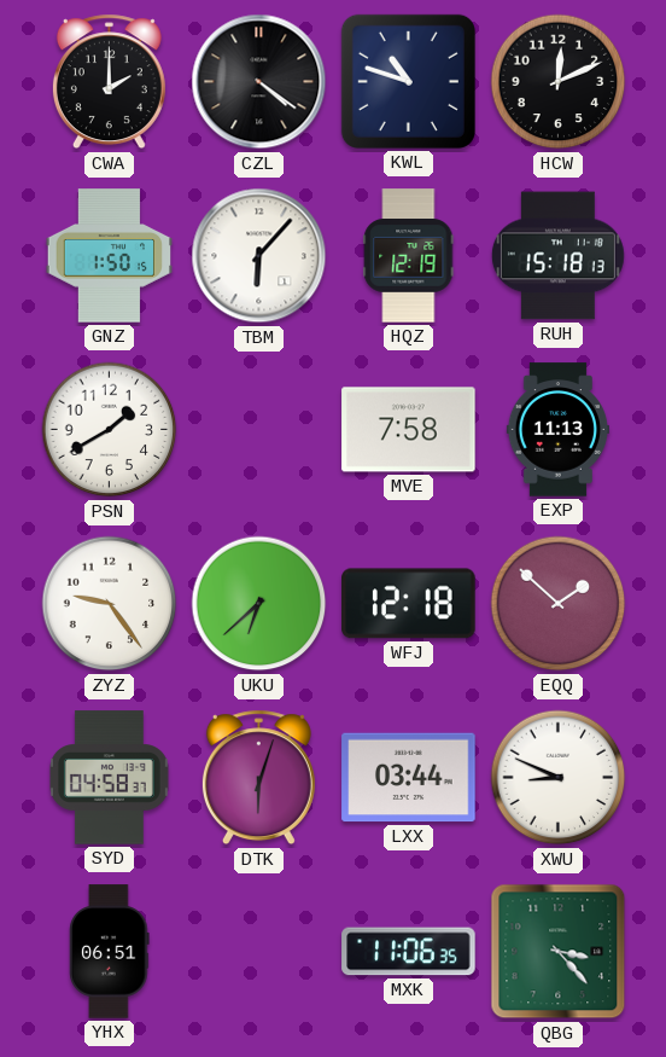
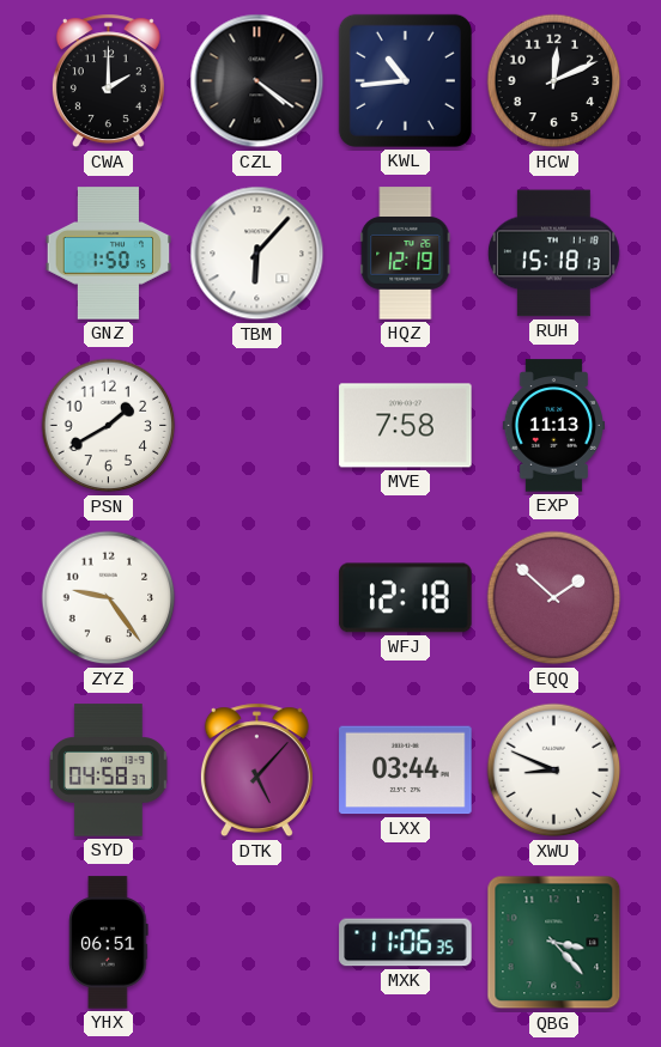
KWL: 10:48 -> 10:44
UKU: 6:38 -> none
DTK: 6:03 -> 5:07
